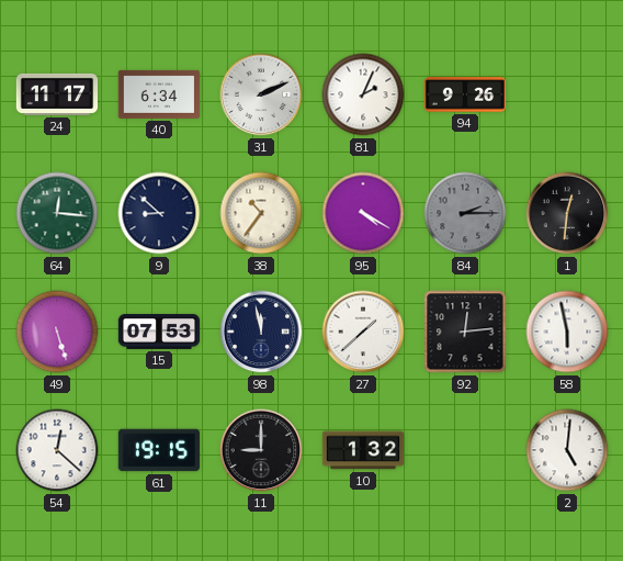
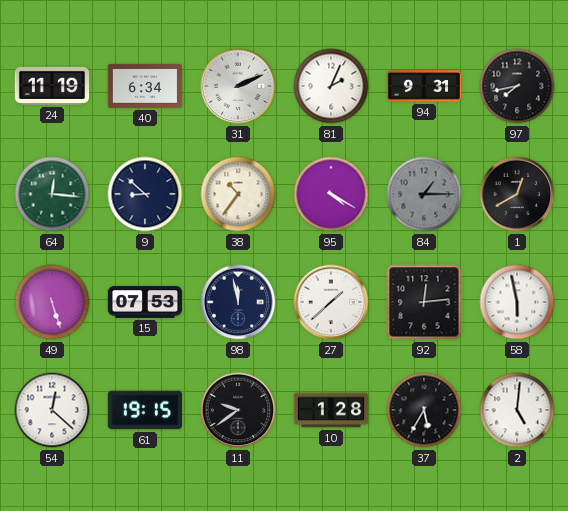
24: 11:17 -> 11:19
94: 9:26 -> 9:31
97: none -> 7:43
84: 2:15 -> 1:15
1: 12:31 -> 12:40
11: 9:00 -> 9:39
10: 1:32 -> 1:28
37: none -> 5:35
